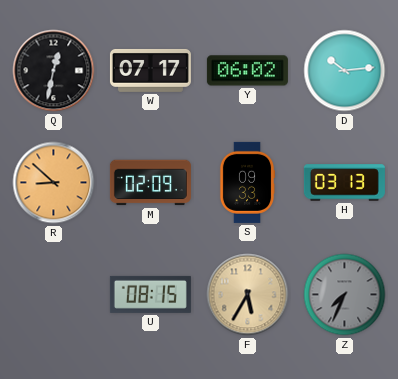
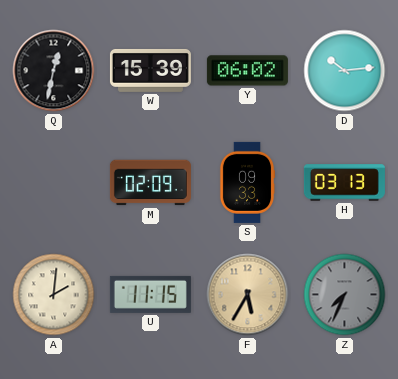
W: 07:17 -> 15:39
R: 8:52 -> none
A: none -> 2:01
U: 08:15 -> 11:15
